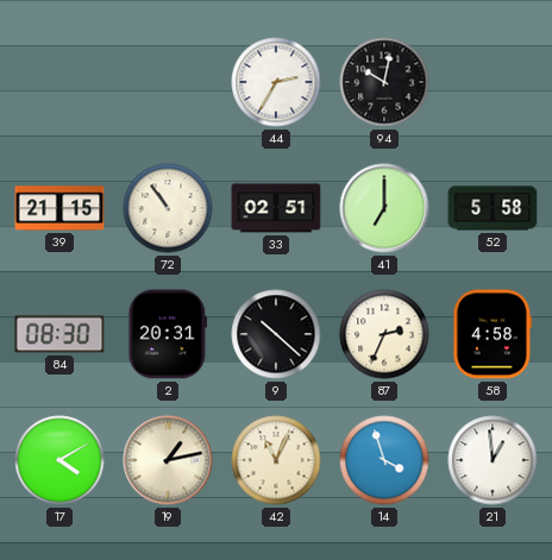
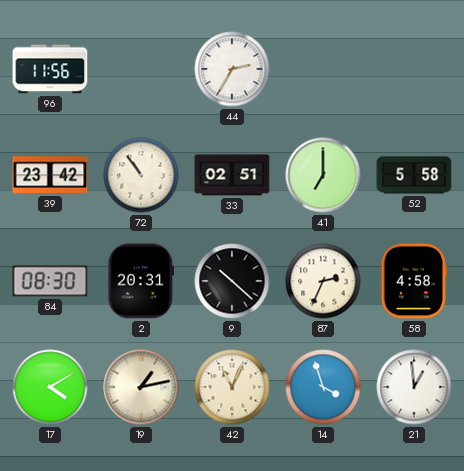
96: none -> 11:56
94: 10:02 -> none
39: 21:15 -> 23:42
